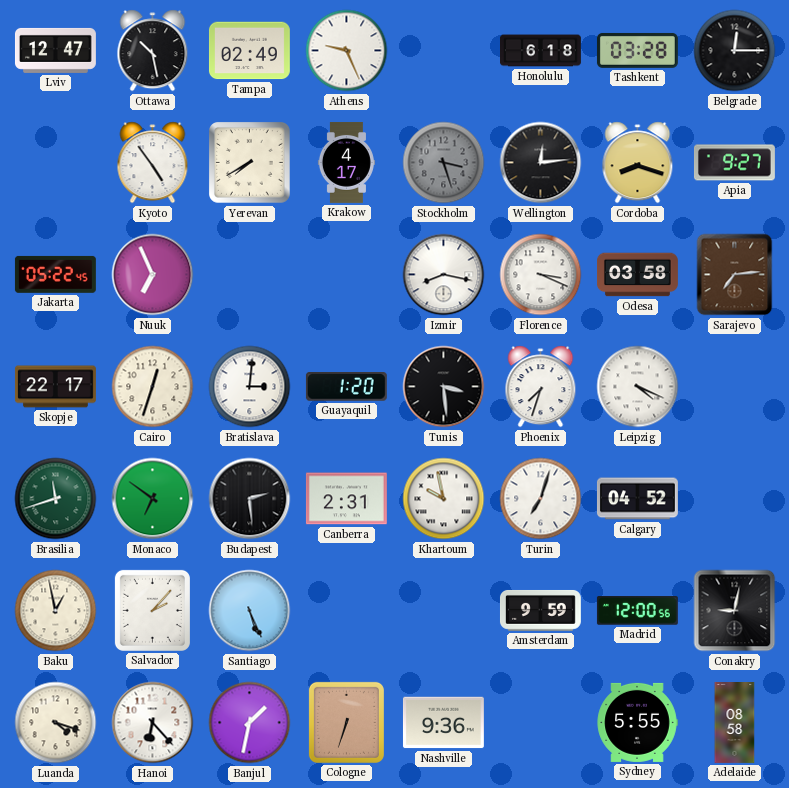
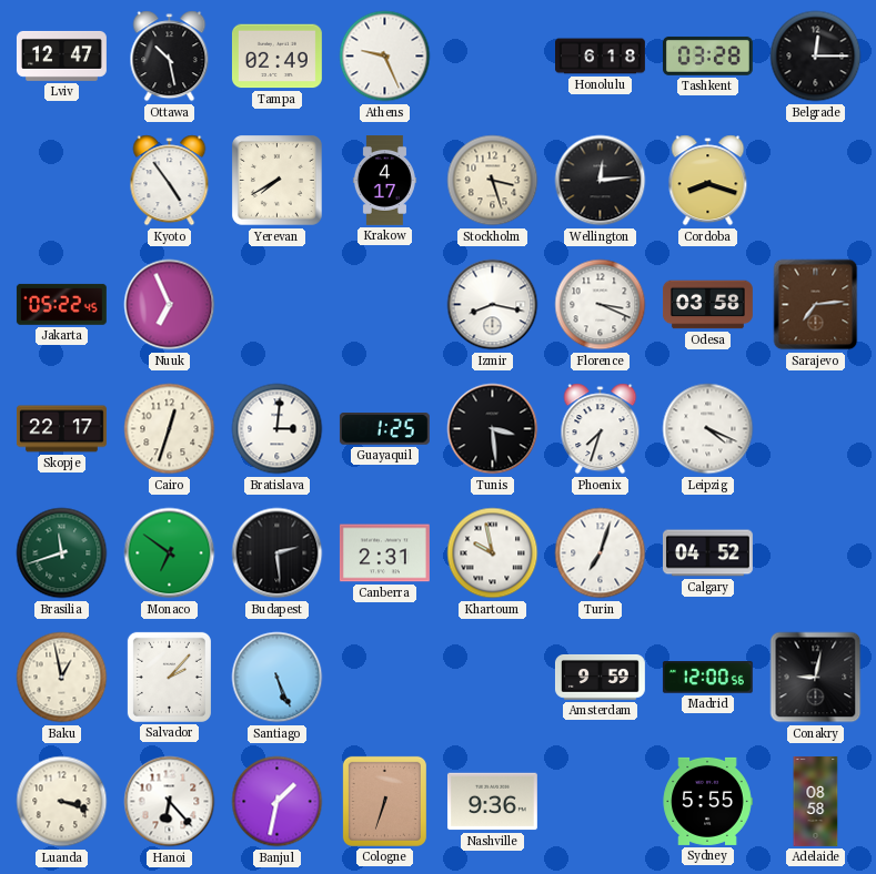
Stockholm dial: grey -> cream
Apia: 9:27 -> none
Guayaquil: 1:20 -> 1:25
Luanda: 4:18 -> 3:18
